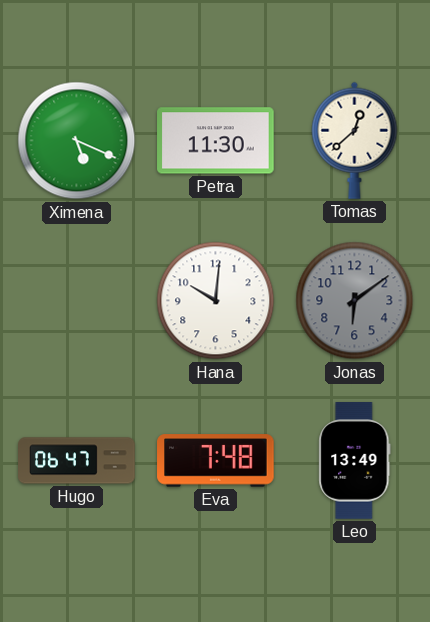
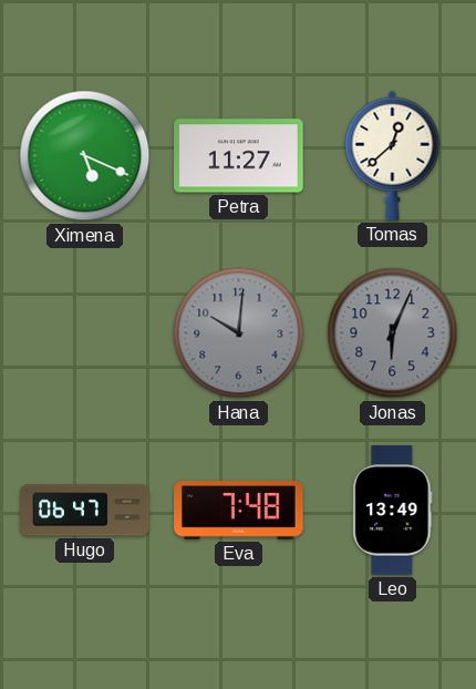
Petra: 11:30 -> 11:27
Hana dial: white -> grey
Jonas: 6:09 -> 6:04
